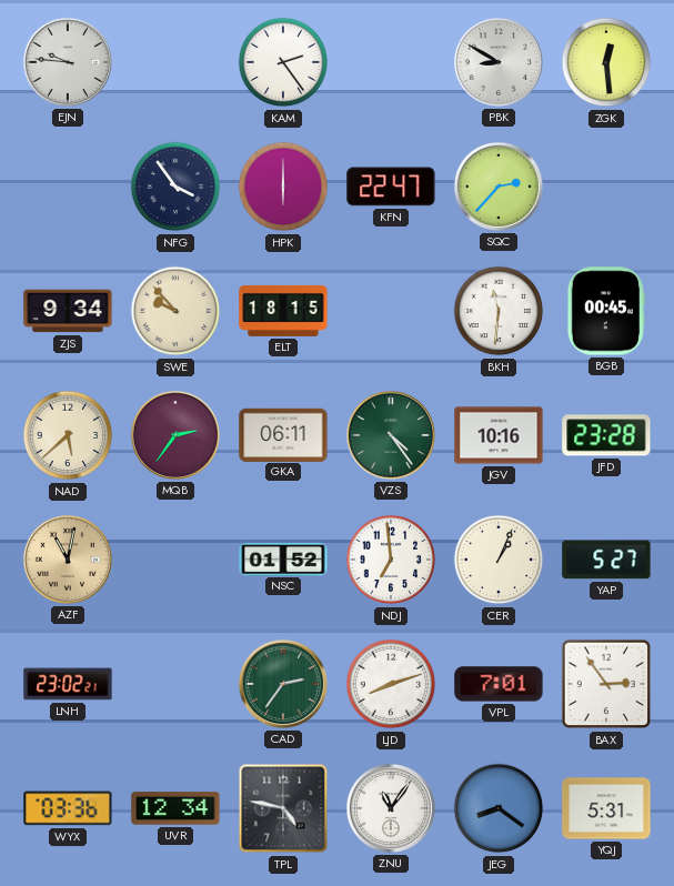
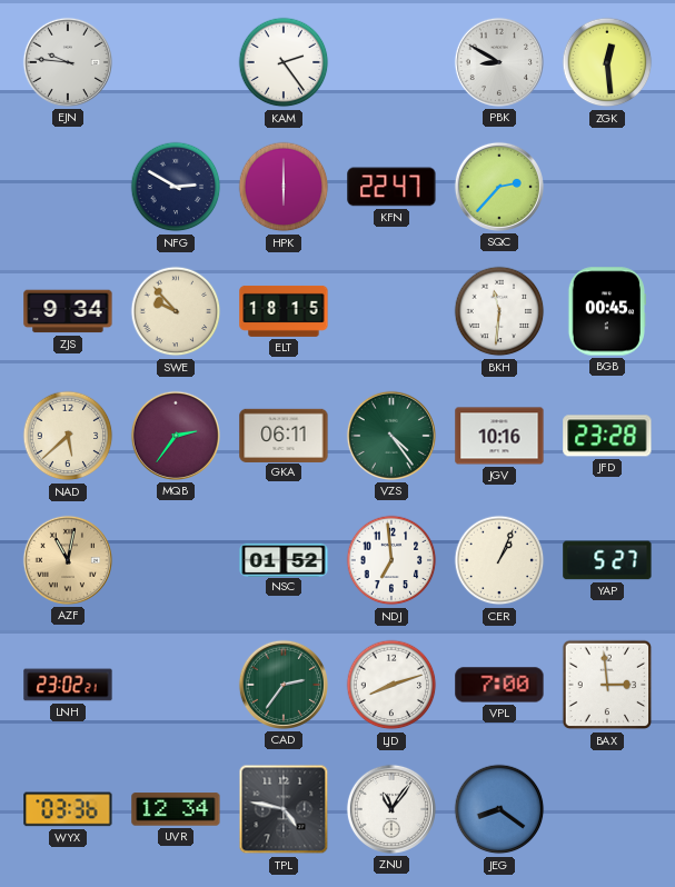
NFG: 3:54 -> 2:50
VPL: 7:01 -> 7:00
BAX: 2:54 -> 2:59
YQJ: 5:31 -> none
